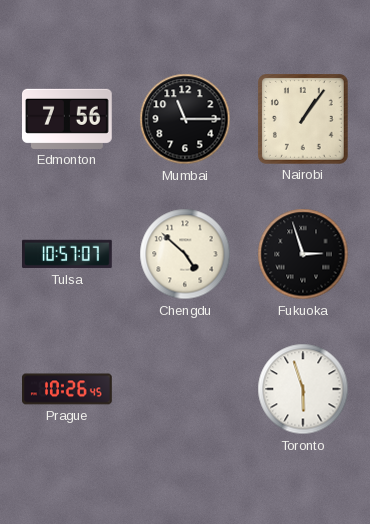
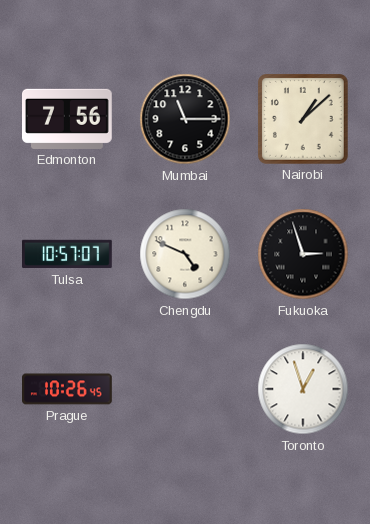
Nairobi: 1:06 -> 1:08
Chengdu: 4:52 -> 4:49
Toronto: 5:57 -> 12:57
